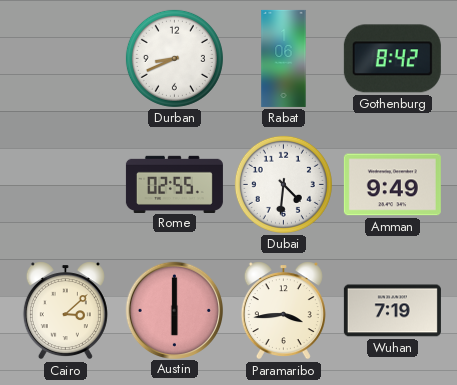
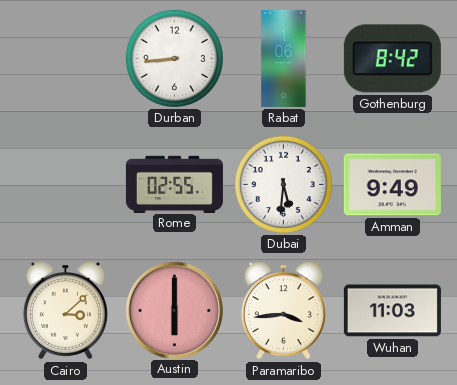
Durban: 8:41 -> 8:44
Dubai: 4:31 -> 5:31
Wuhan: 7:19 -> 11:03
